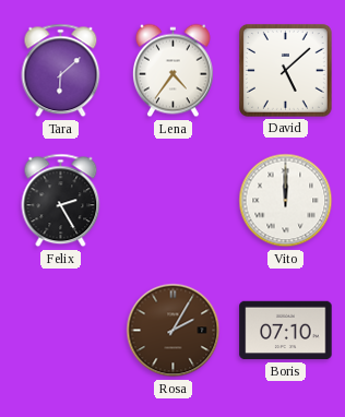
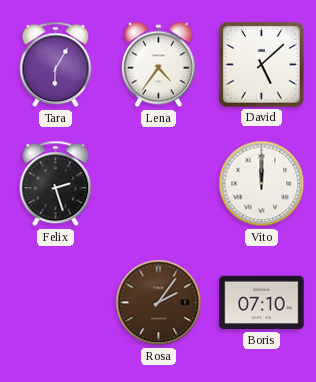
Tara: 6:08 -> 6:05
Felix: 2:25 -> 2:27
Rosa: 2:05 -> 2:06
